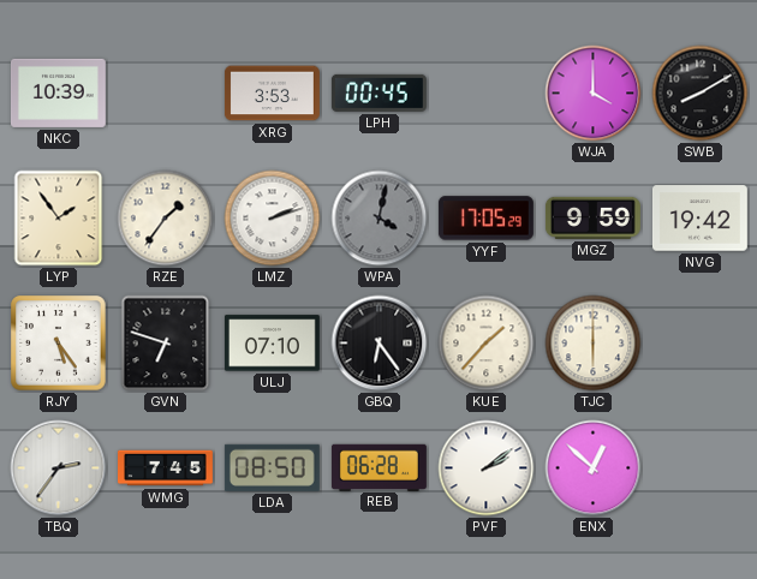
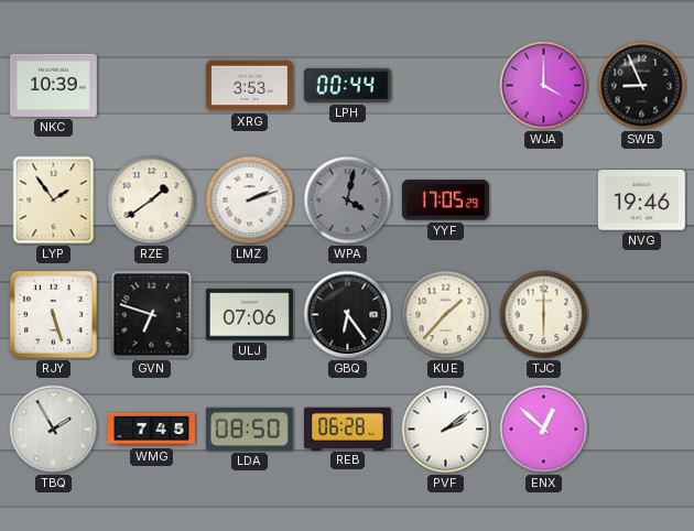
LPH: 00:45 -> 00:44
SWB: 8:10 -> 8:56
RZE: 1:36 -> 1:39
MGZ: 9:59 -> none
NVG: 19:42 -> 19:46
RJY: 5:24 -> 5:27
ULJ: 07:10 -> 07:06
TBQ: 2:36 -> 1:55
